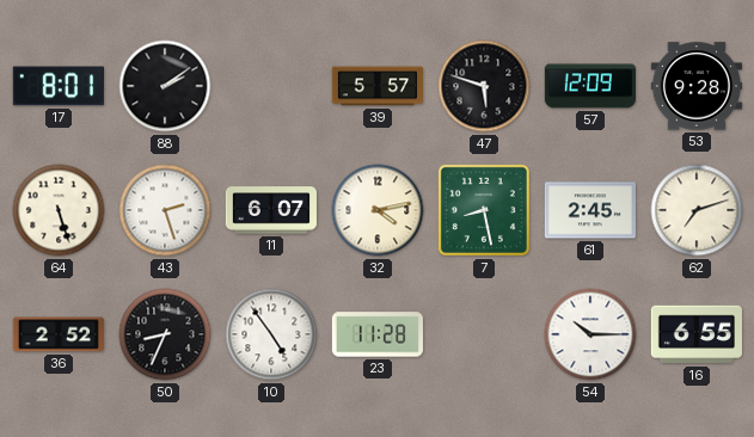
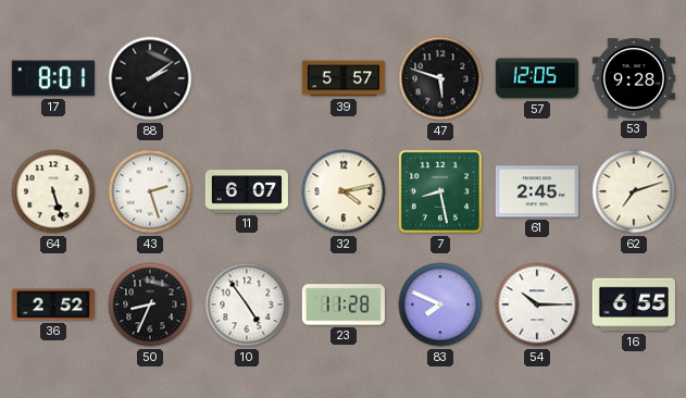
57: 12:09 -> 12:05
83: none -> 7:49
